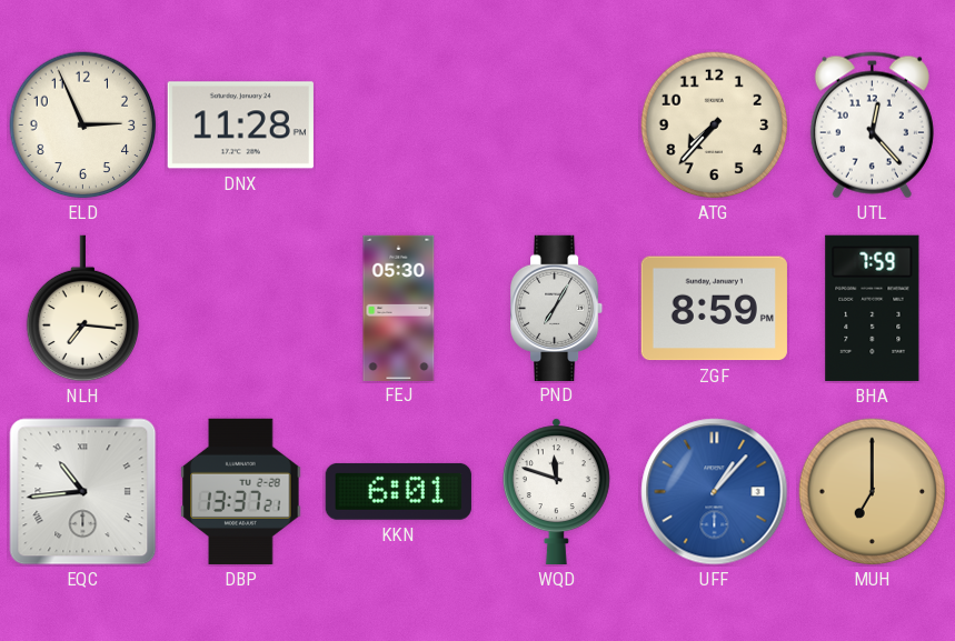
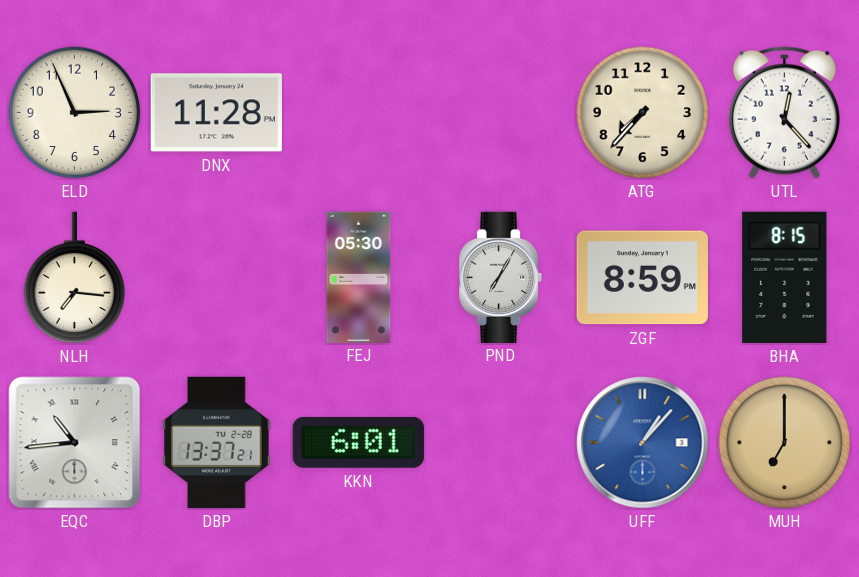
BHA: 7:59 -> 8:15
WQD: 11:48 -> none
